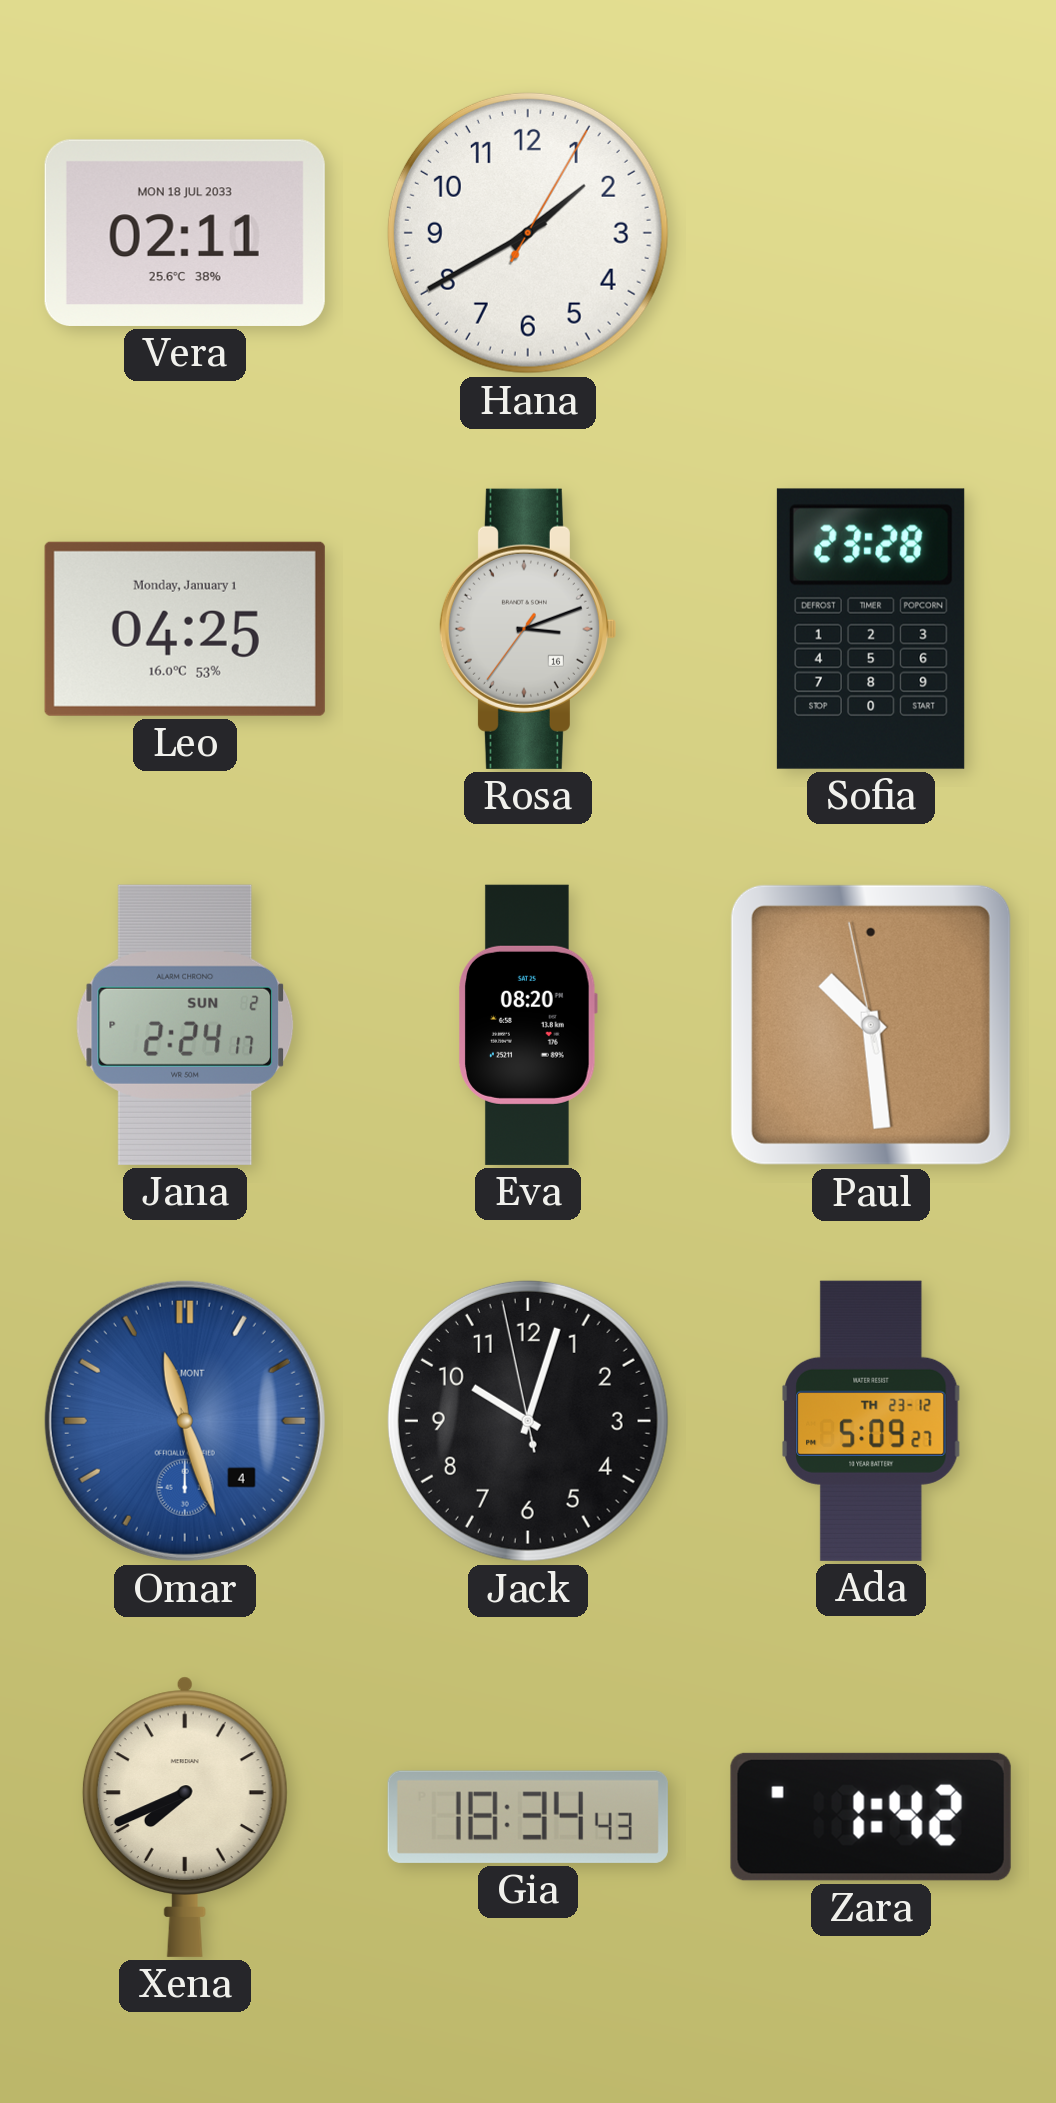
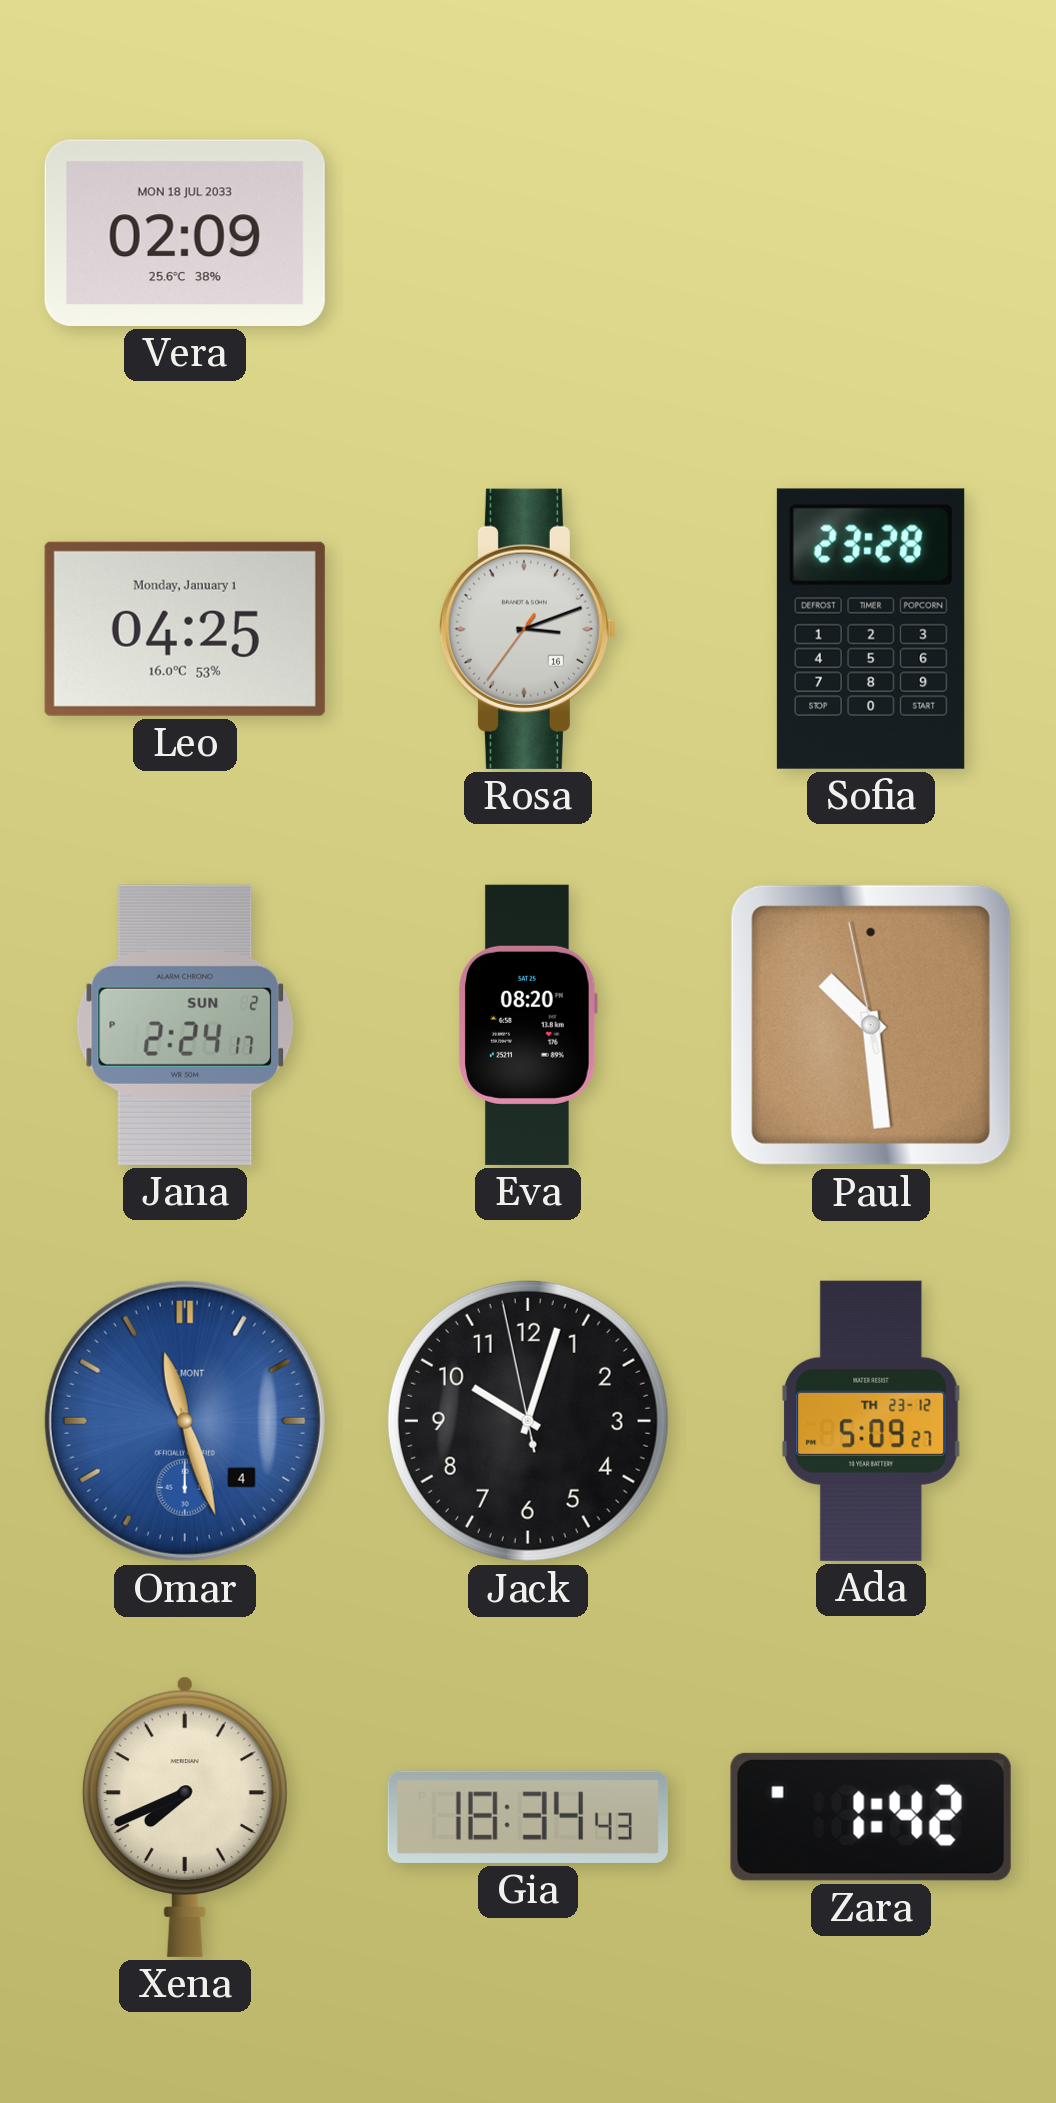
Vera: 02:11 -> 02:09
Hana: 1:40 -> none
